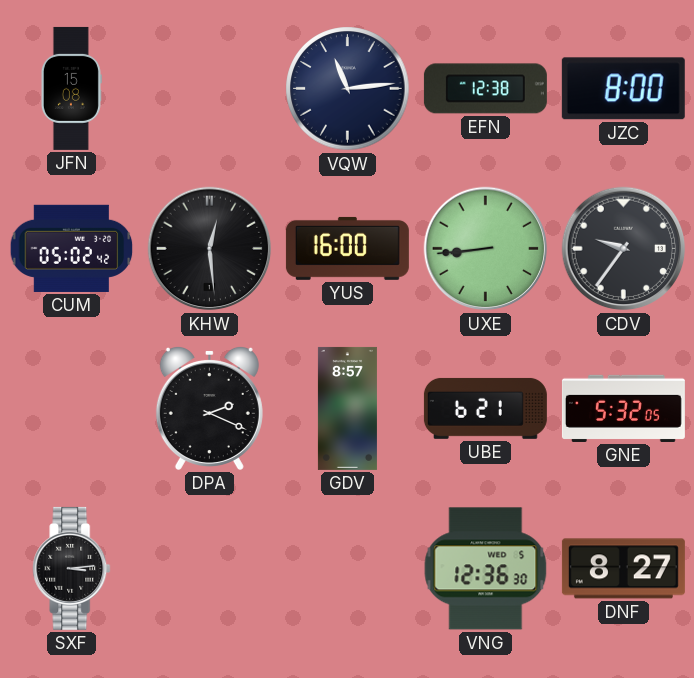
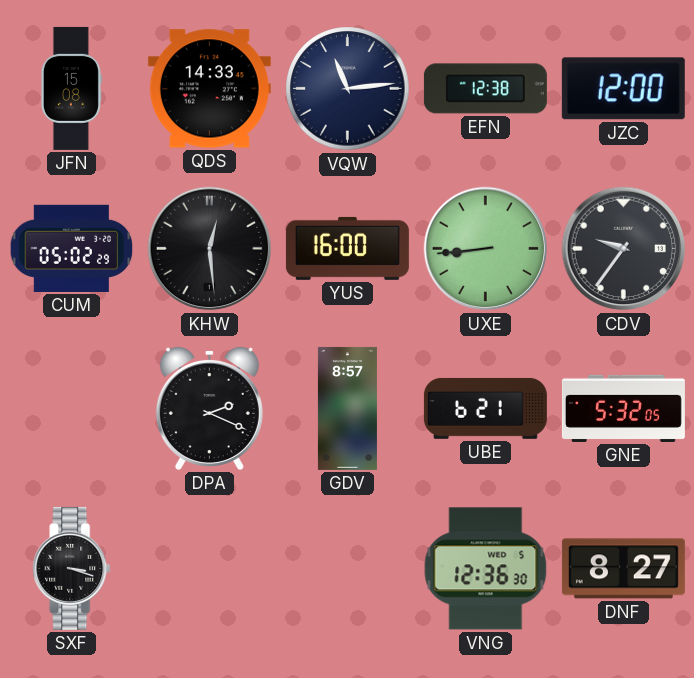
QDS: none -> 14:33
JZC: 8:00 -> 12:00
CUM: 05:02:42 -> 05:02:29
SXF: 3:14 -> 3:18
